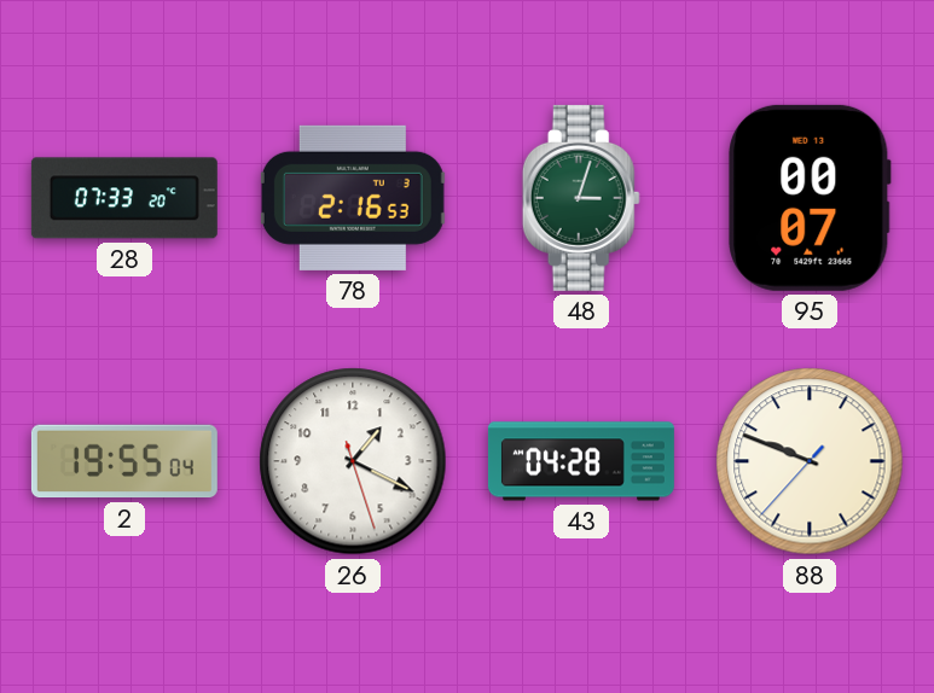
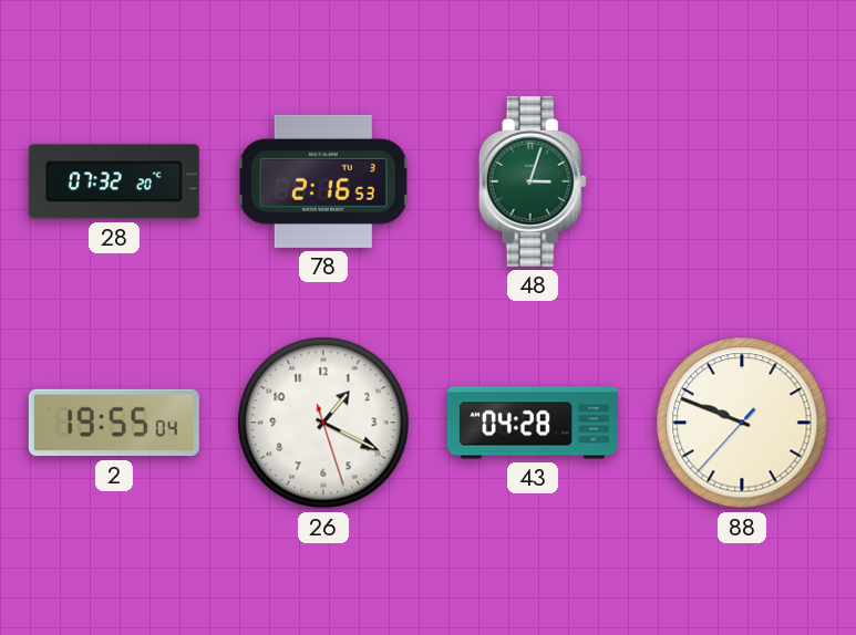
28: 07:33 -> 07:32
95: 00:07 -> none
